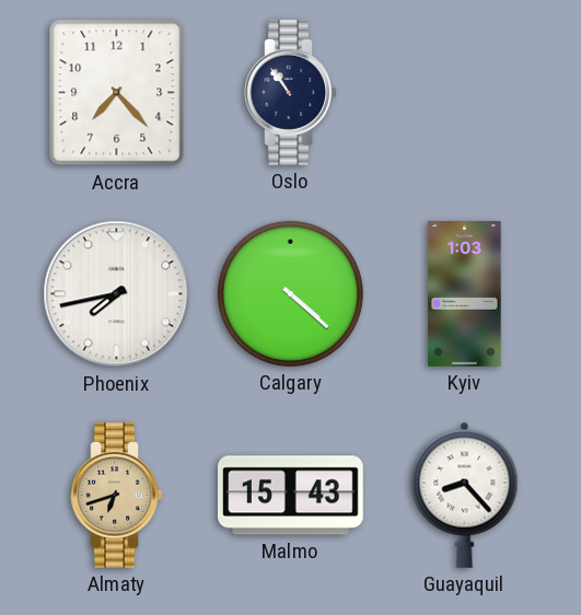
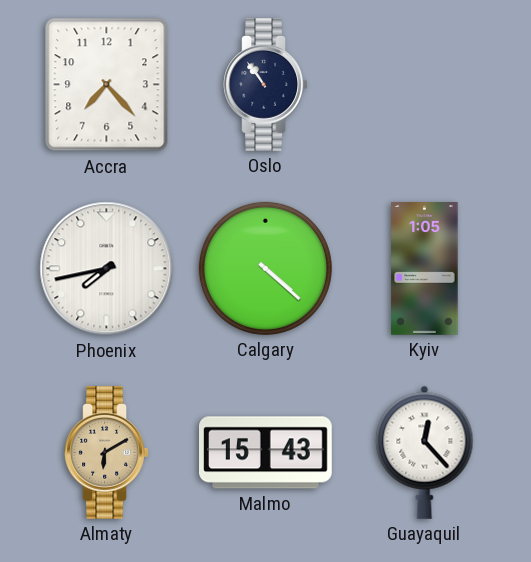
Kyiv: 1:03 -> 1:05
Almaty: 6:42 -> 6:10
Guayaquil: 8:23 -> 12:23
